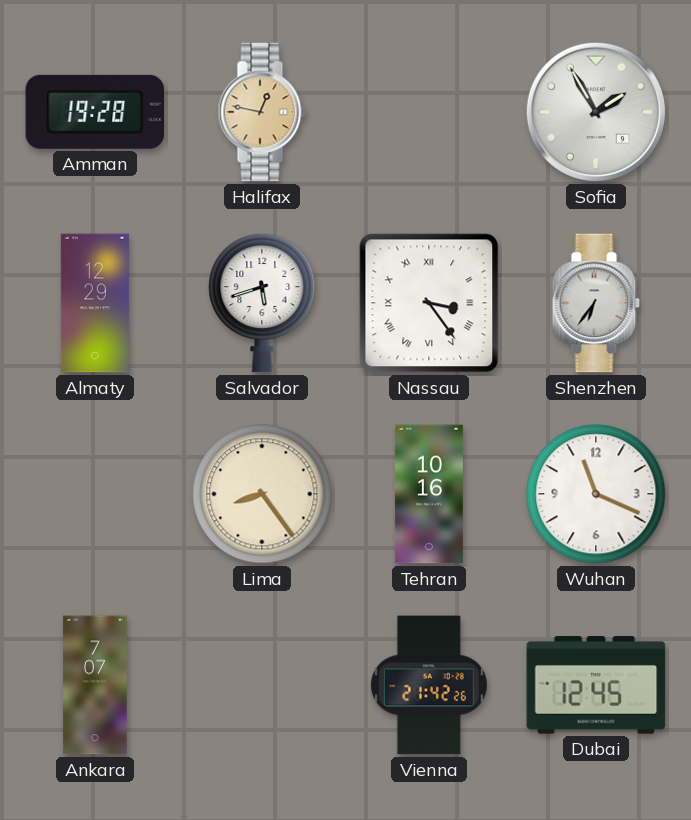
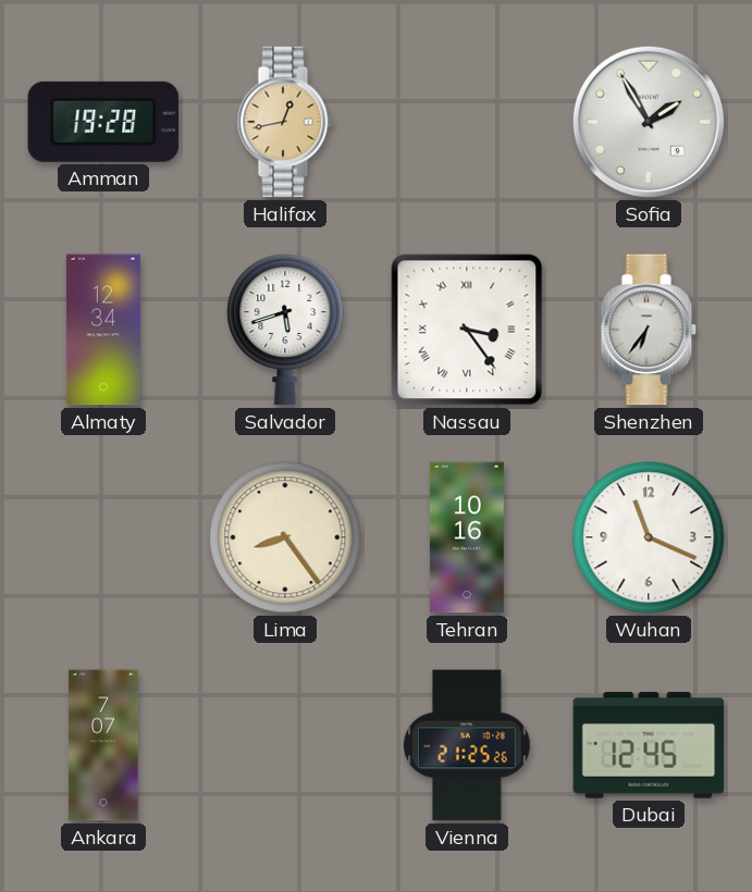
Halifax: 12:47 -> 12:43
Almaty: 12:29 -> 12:34
Vienna: 21:42 -> 21:25
